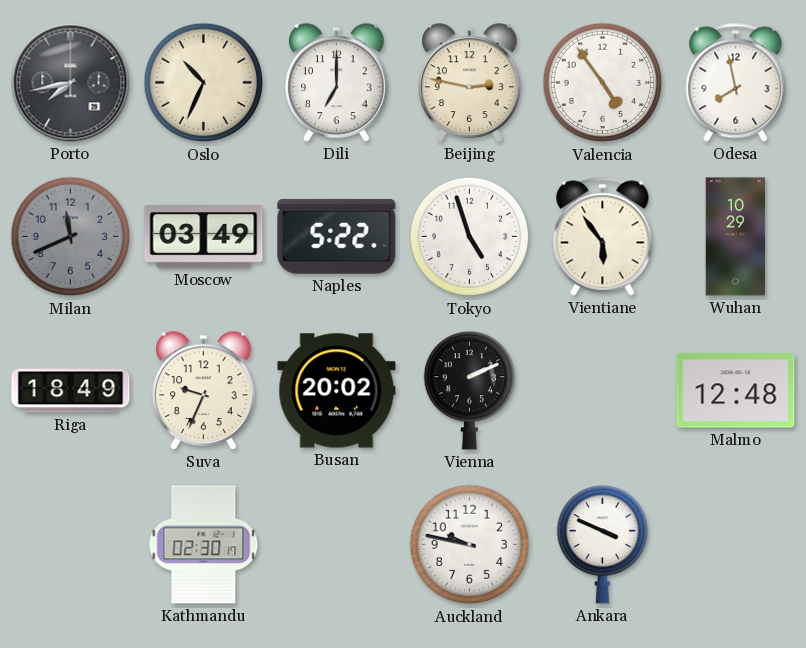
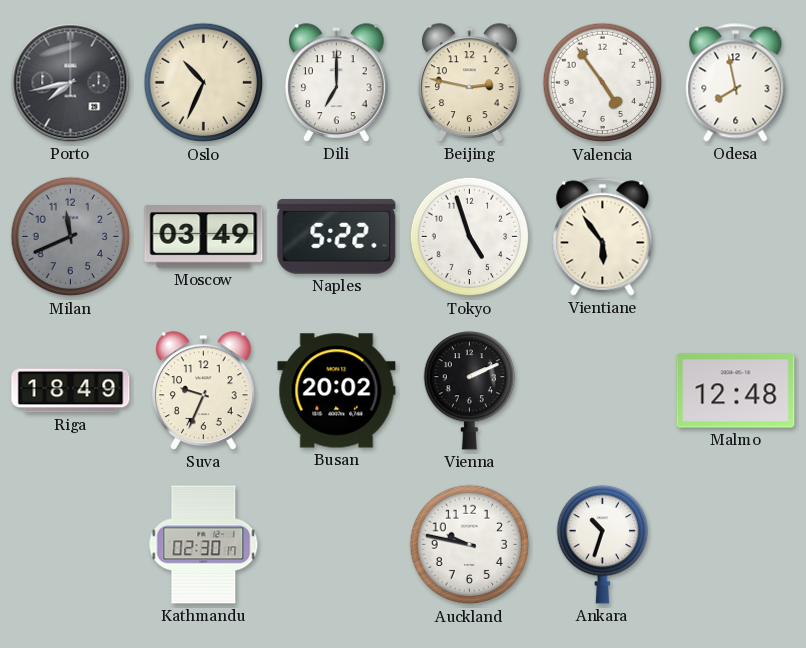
Wuhan: 10:29 -> none
Ankara: 3:49 -> 10:33
